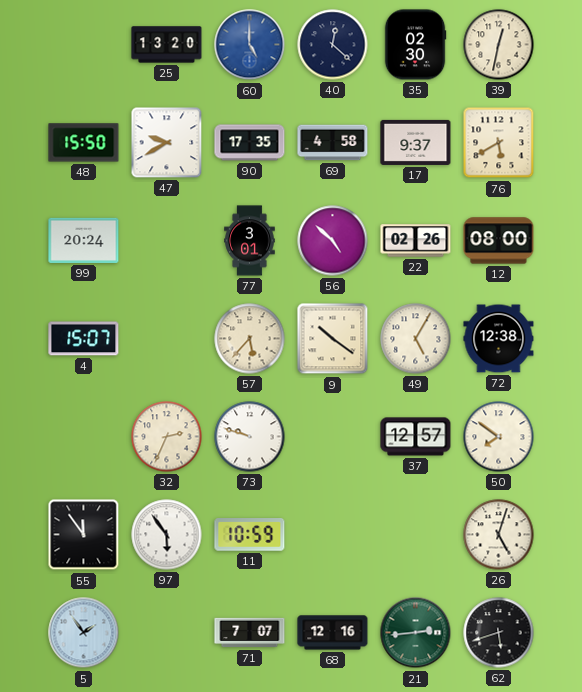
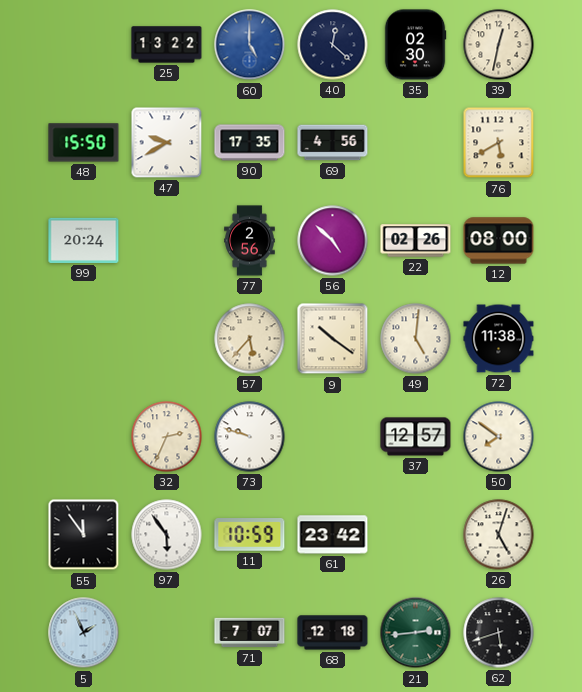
25: 13:20 -> 13:22
69: 4:58 -> 4:56
17: 9:37 -> none
77: 3:01 -> 2:56
4: 15:07 -> none
49: 5:05 -> 5:01
72: 12:38 -> 11:38
61: none -> 23:42
5: 1:54 -> 1:56
68: 12:16 -> 12:18
